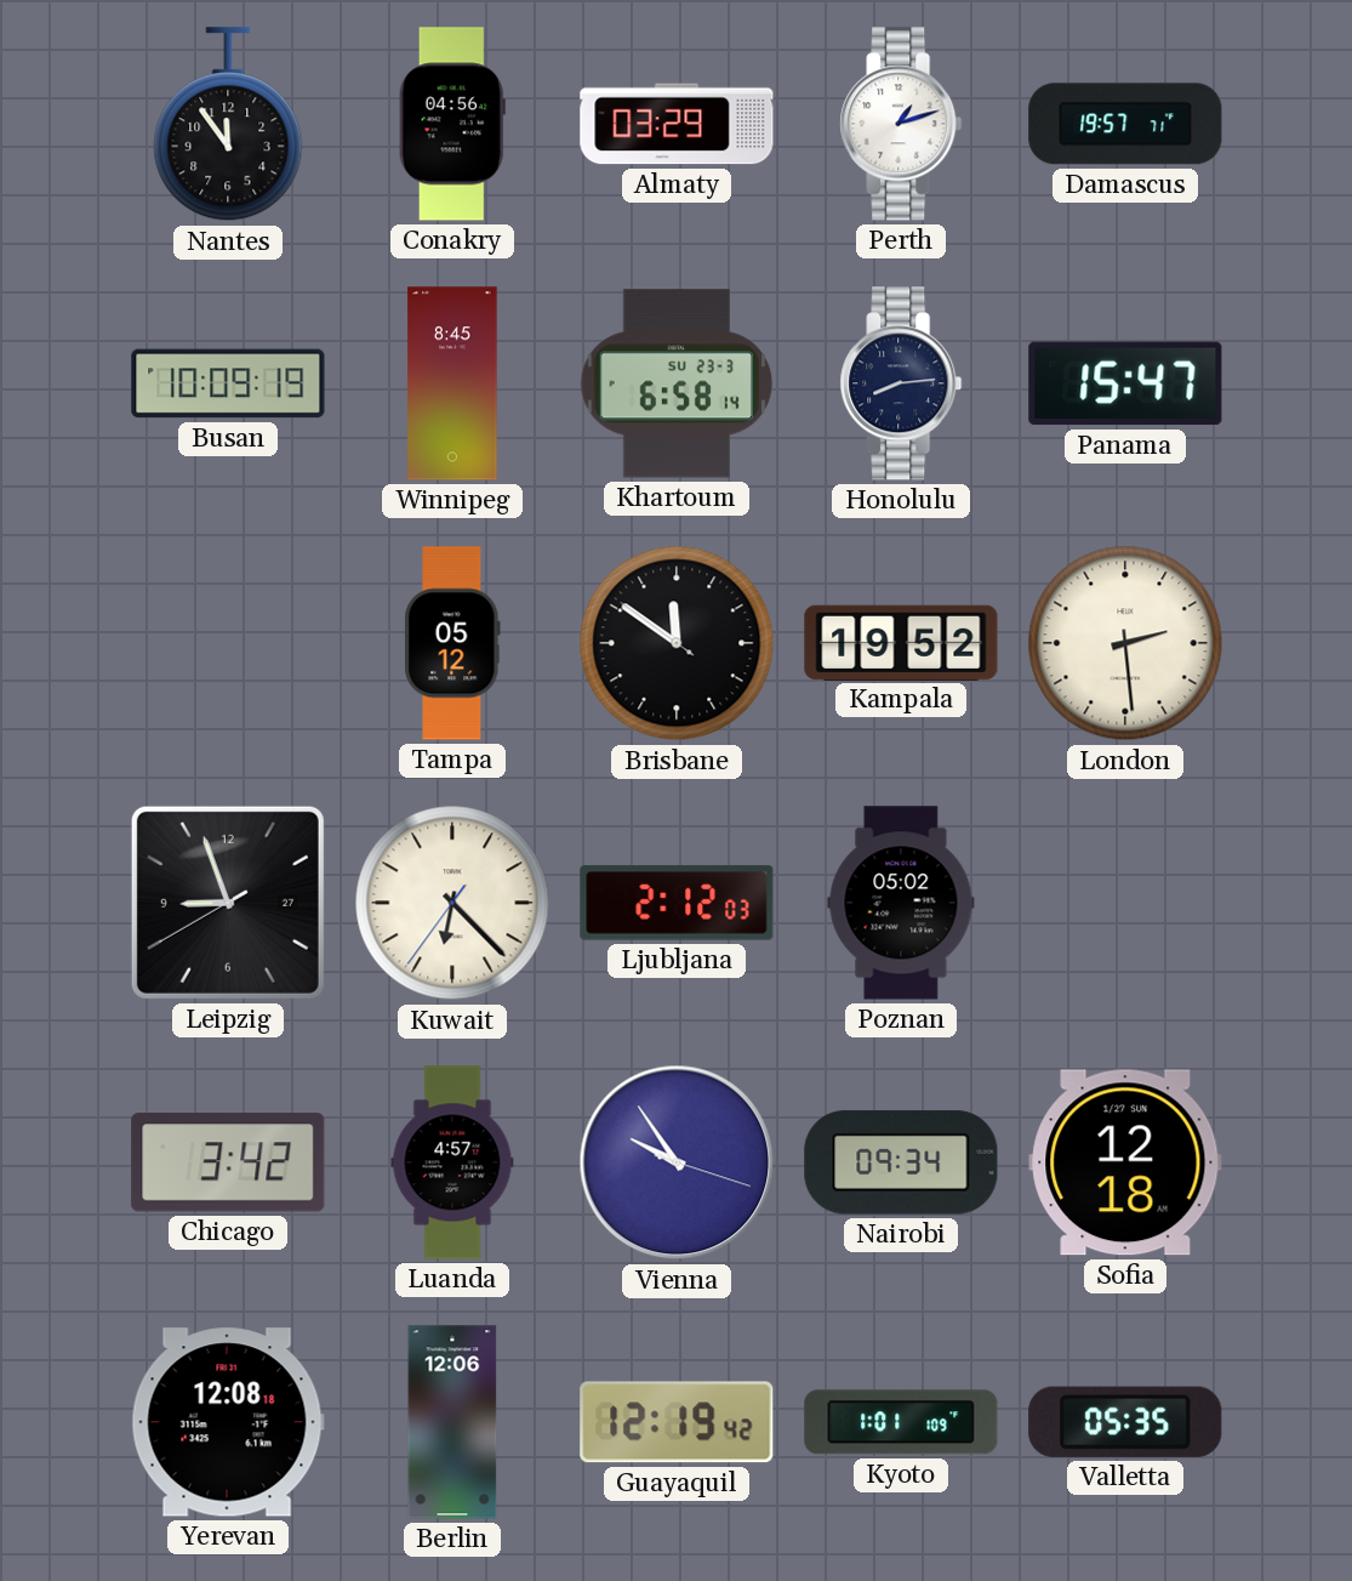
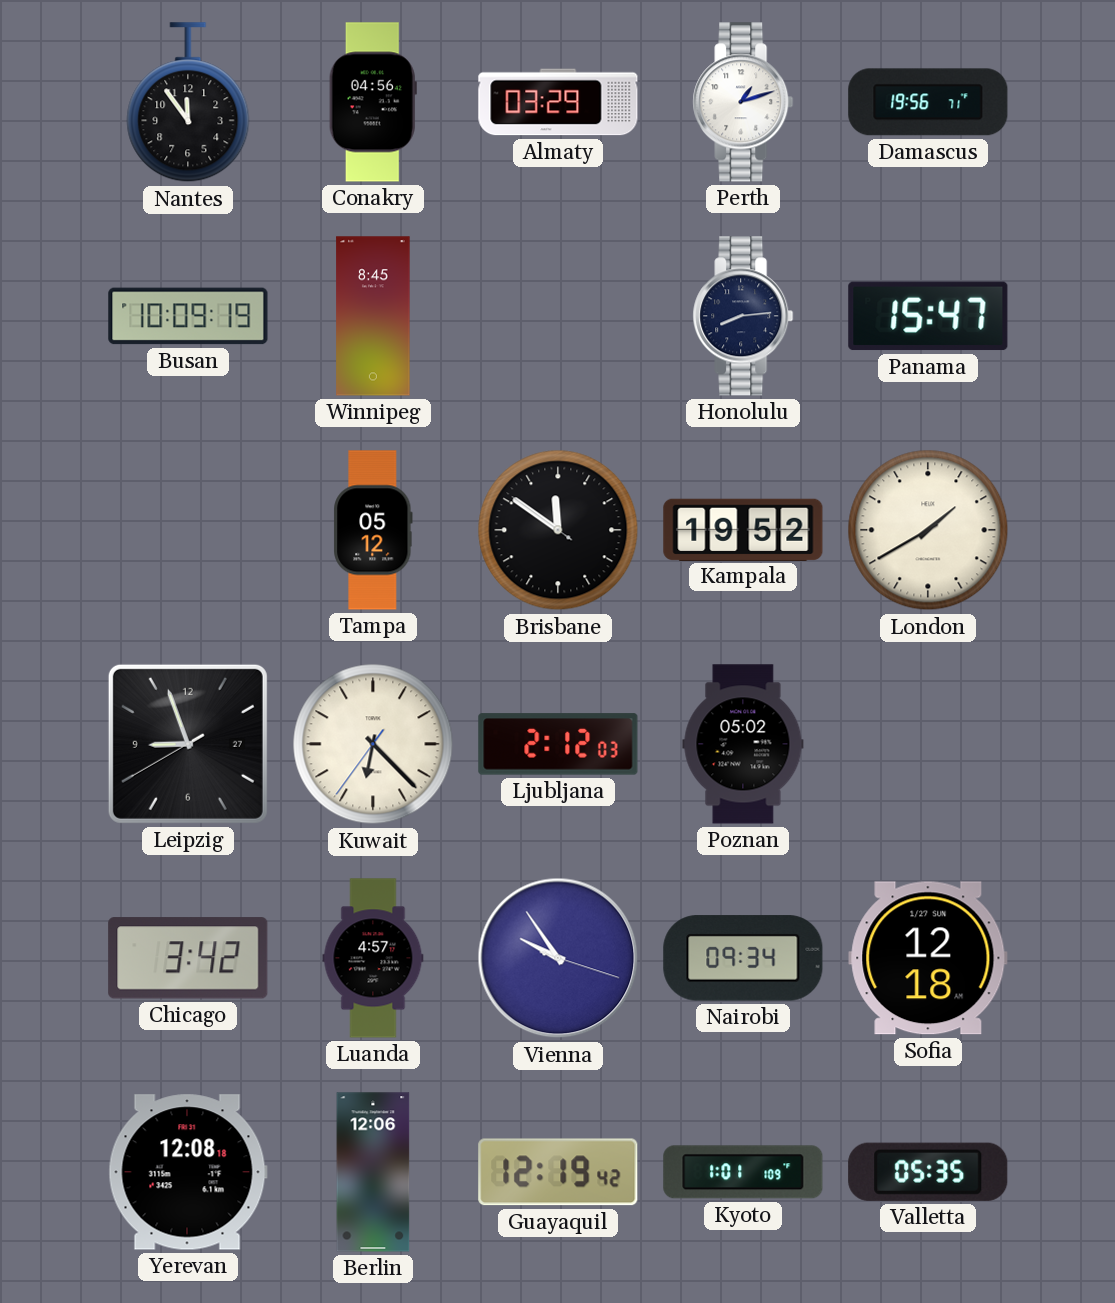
Damascus: 19:57 -> 19:56
Khartoum: 6:58 -> none
London: 2:29 -> 1:40
